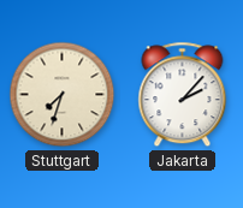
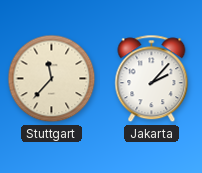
Stuttgart: 7:33 -> 11:37
